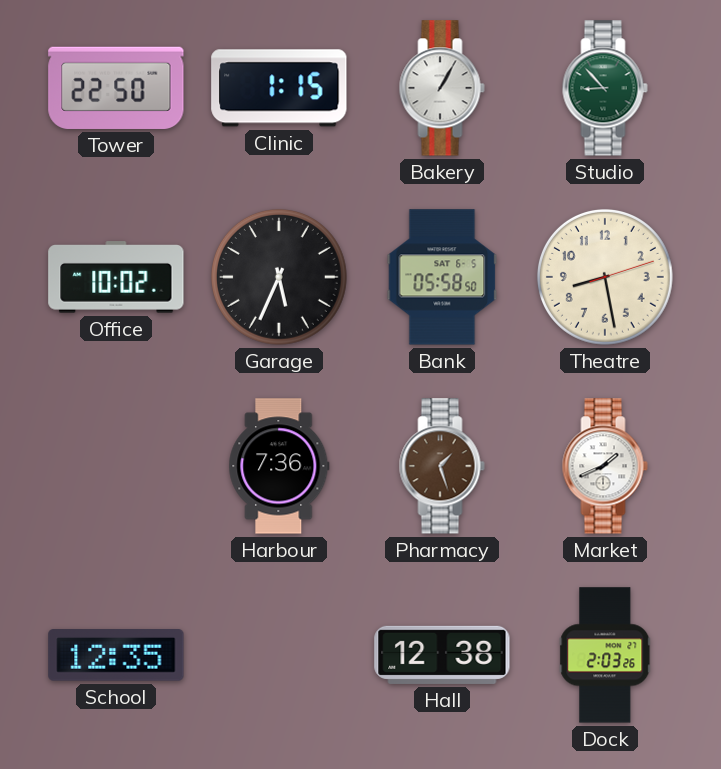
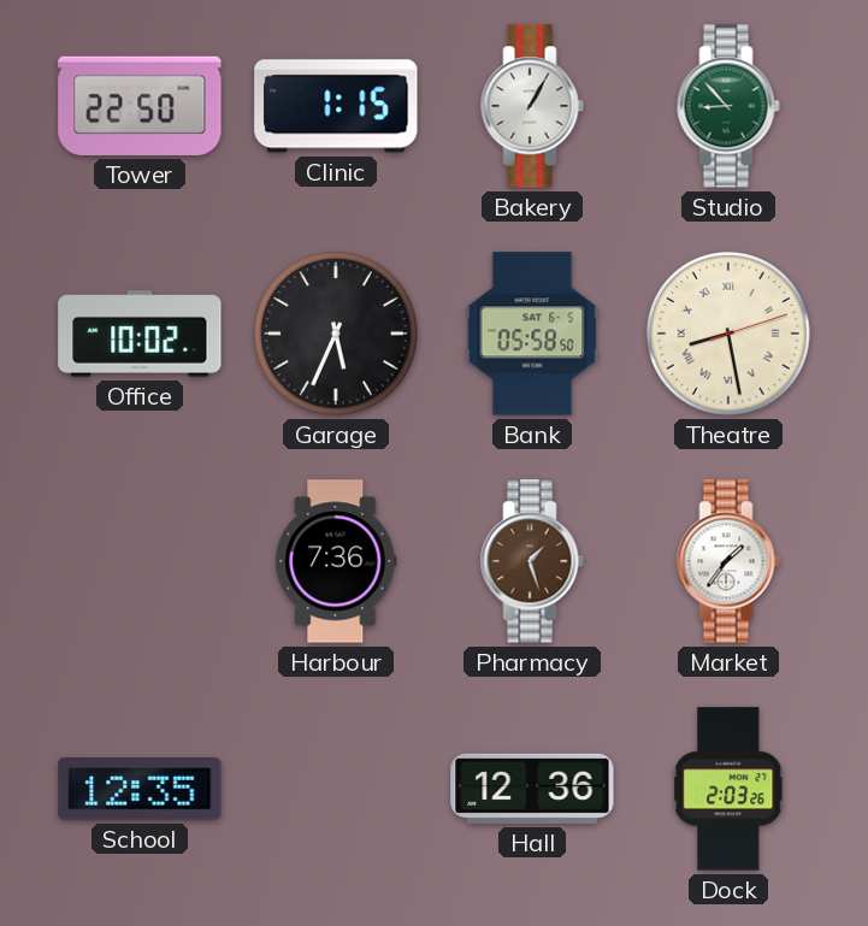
Theatre numerals: Arabic -> Roman
Market: 1:41 -> 1:36
Hall: 12:38 -> 12:36
